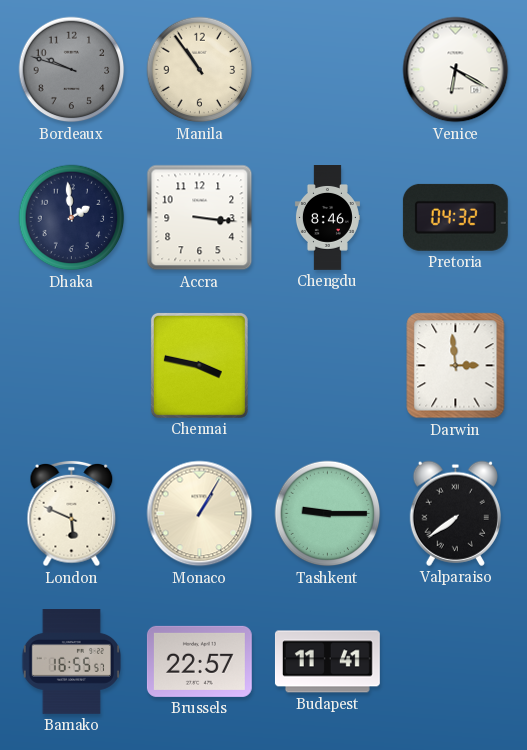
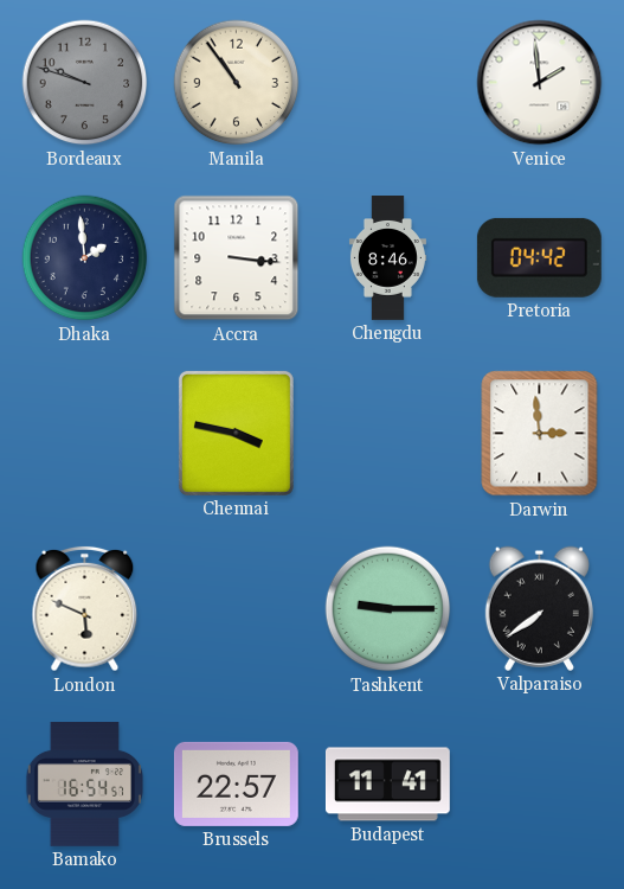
Venice: 6:20 -> 1:59
Pretoria: 04:32 -> 04:42
Monaco: 1:05 -> none
Bamako: 16:55 -> 16:54
